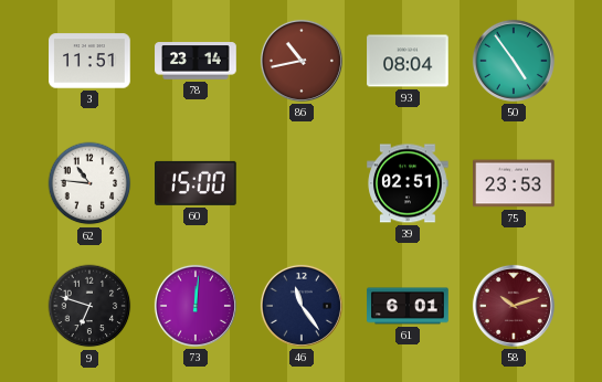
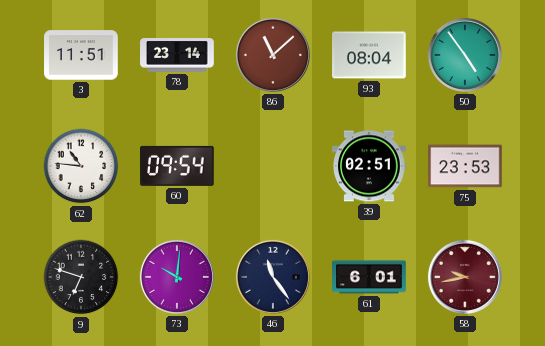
86: 10:43 -> 11:08
60: 15:00 -> 09:54
73: 12:01 -> 10:01
58: 10:12 -> 9:43
